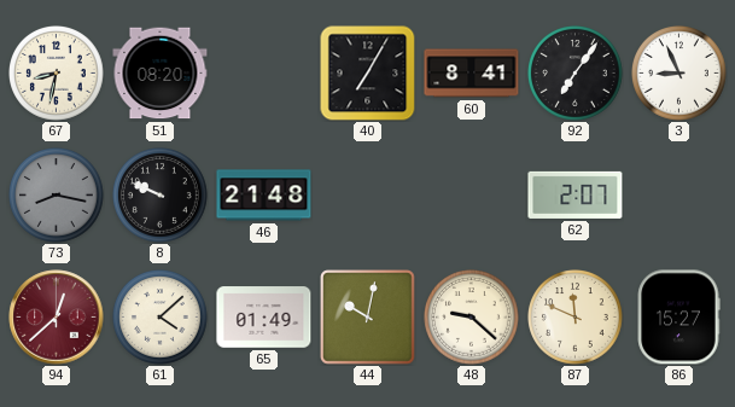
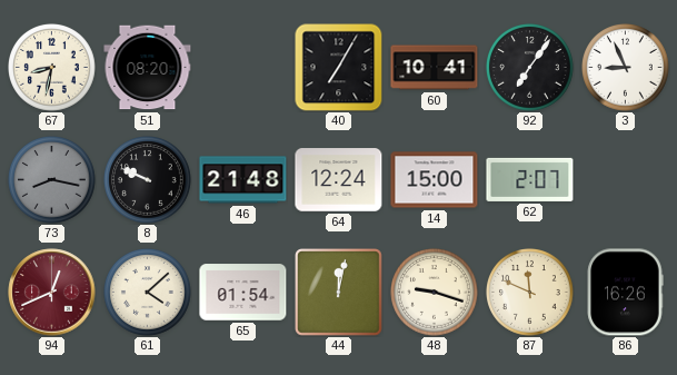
60: 8:41 -> 10:41
64: none -> 12:24
14: none -> 15:00
94: 12:38 -> 12:41
65: 01:49 -> 01:54
44: 10:02 -> 12:02
48: 9:22 -> 9:18
86: 15:27 -> 16:26
